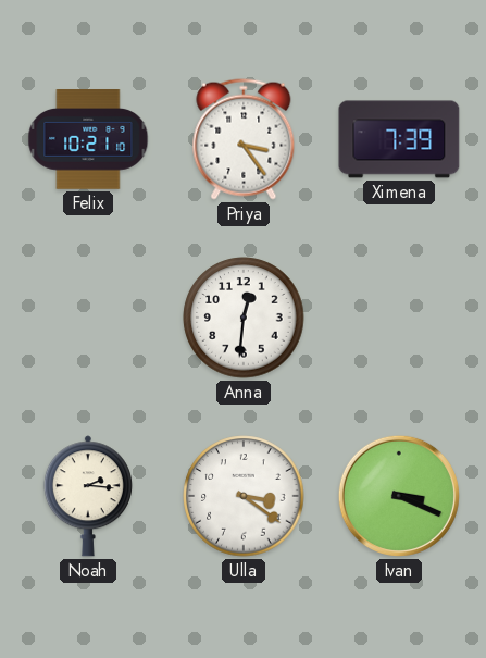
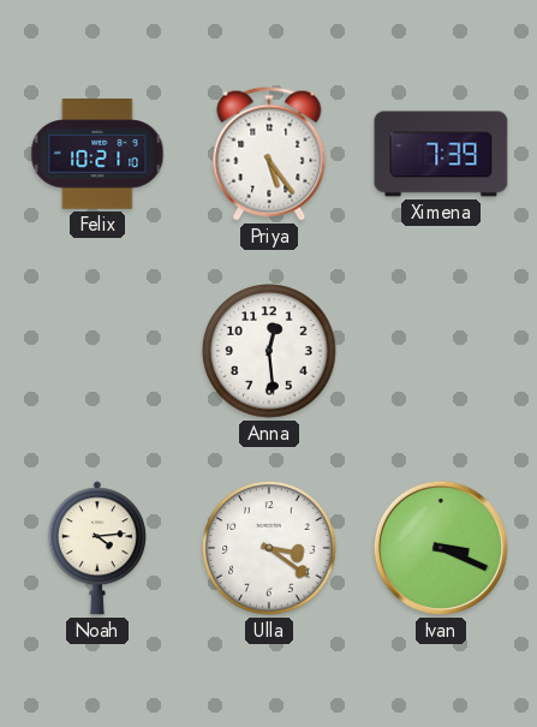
Priya: 3:24 -> 5:24
Anna: 12:31 -> 12:29
Noah: 2:16 -> 4:14
